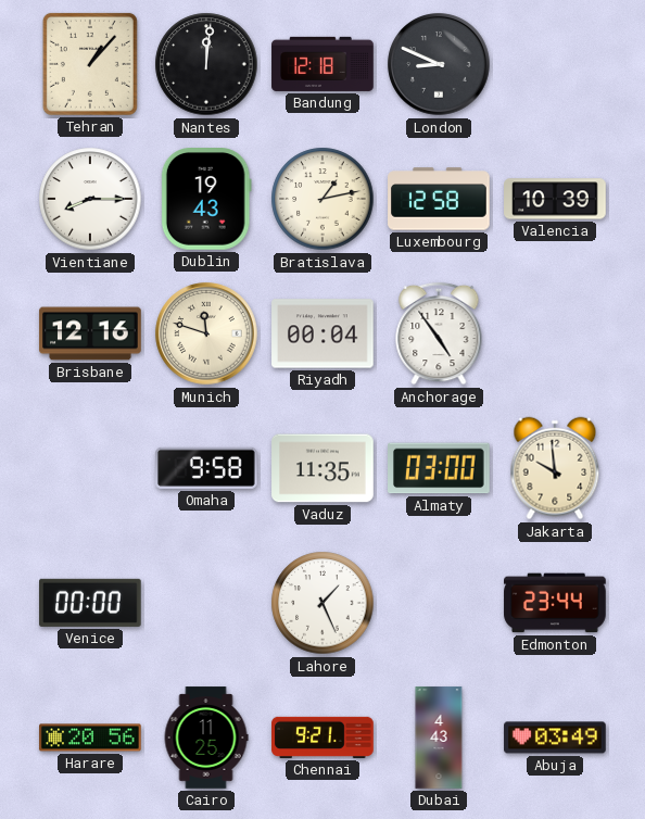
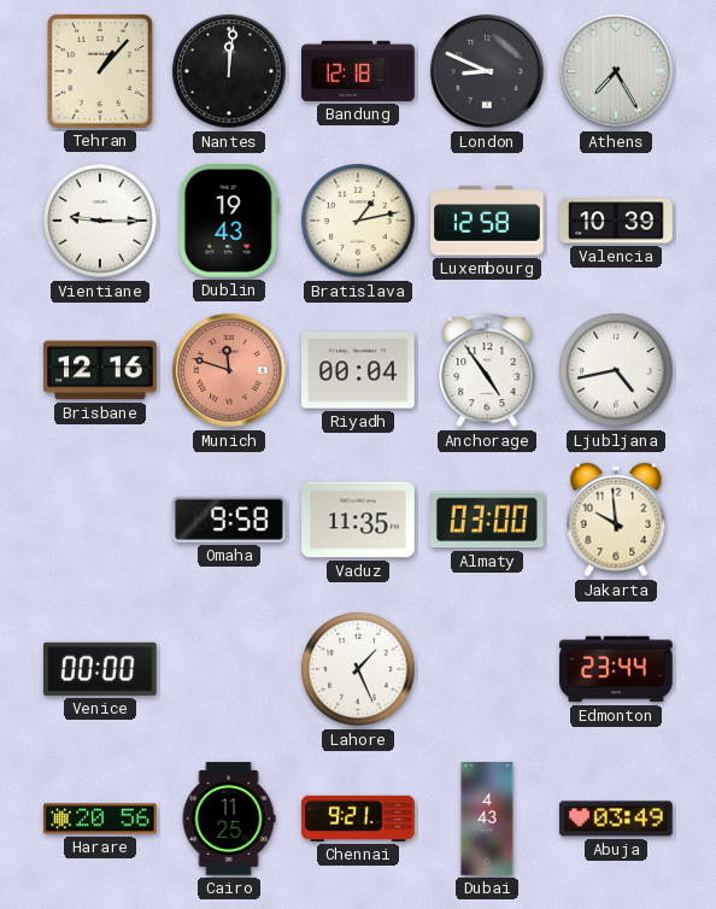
Athens: none -> 7:25
Vientiane: 8:15 -> 9:15
Munich dial: cream -> salmon
Ljubljana: none -> 4:43
